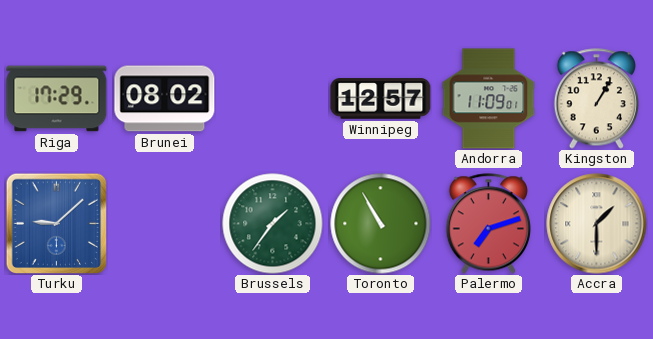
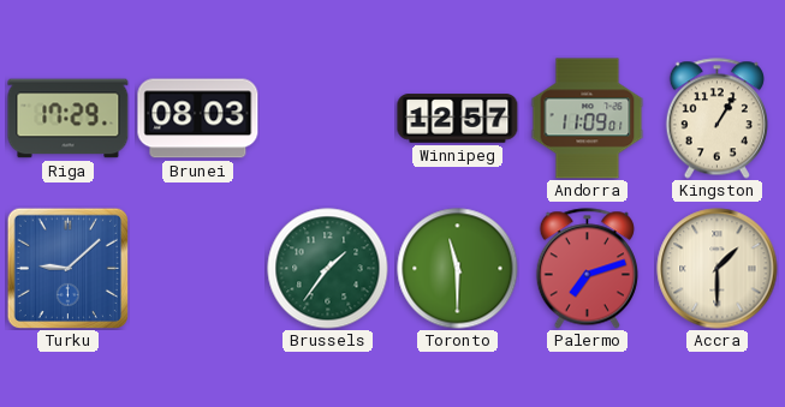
Brunei: 08:02 -> 08:03
Toronto: 10:55 -> 11:30
